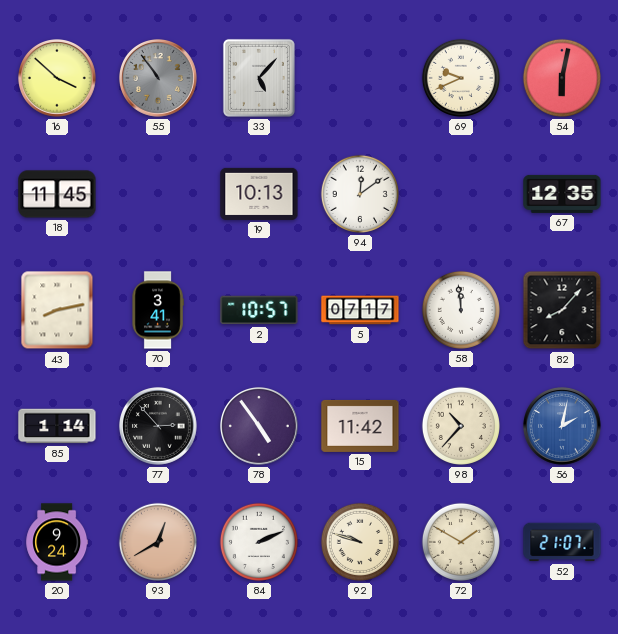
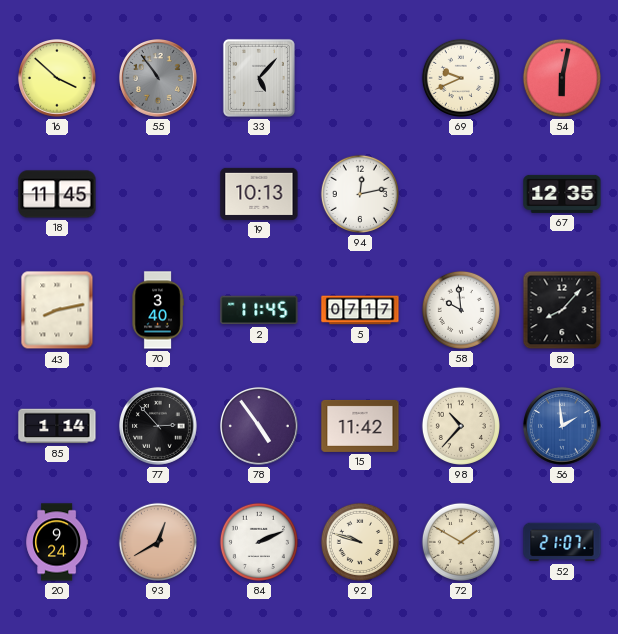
94: 12:09 -> 12:13
70: 3:41 -> 3:40
2: 10:57 -> 11:45
58: 11:59 -> 9:59
56: 2:02 -> 1:59
